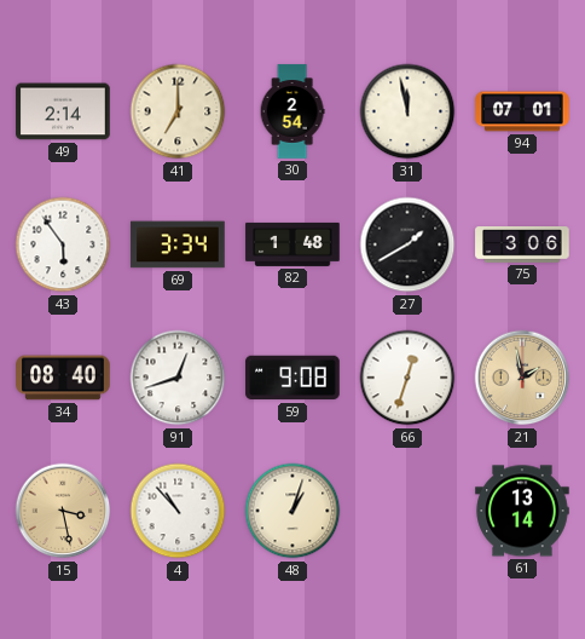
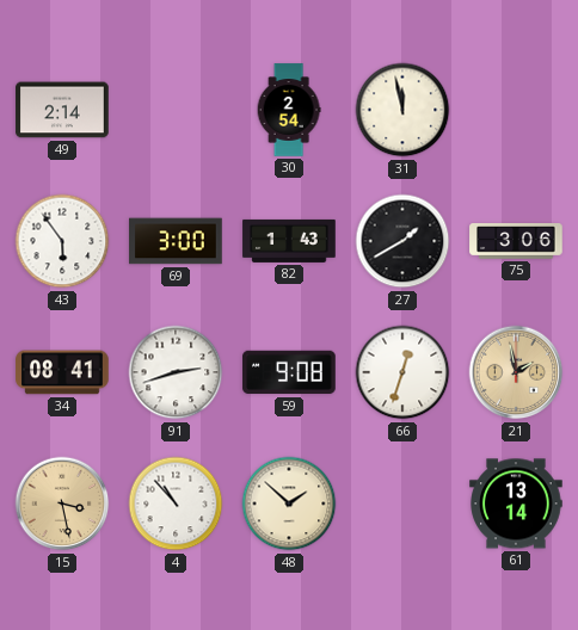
41: 7:00 -> none
94: 07:01 -> none
69: 3:34 -> 3:00
82: 1:48 -> 1:43
34: 08:40 -> 08:41
91: 12:42 -> 2:42
48: 1:03 -> 1:52
